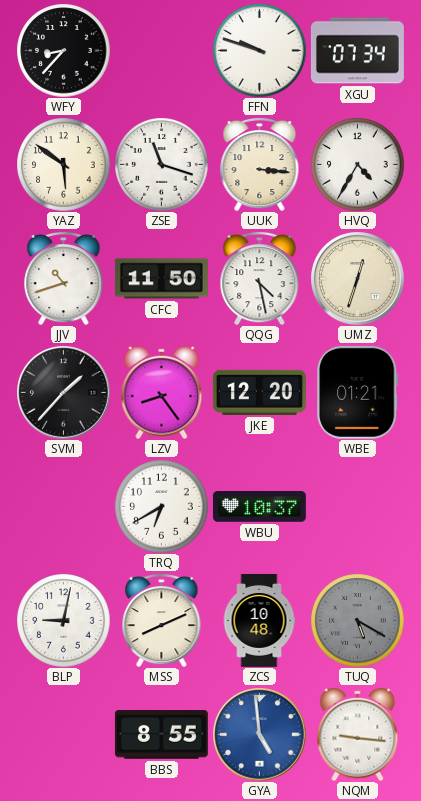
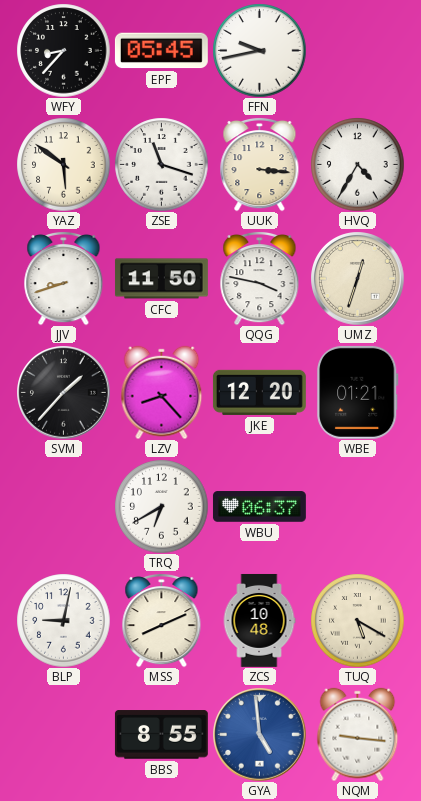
EPF: none -> 05:45
FFN: 9:48 -> 9:43
XGU: 07:34 -> none
JJV: 10:42 -> 8:42
QQG: 4:28 -> 3:47
LZV: 8:24 -> 8:23
WBU: 10:37 -> 06:37
TUQ dial: grey -> cream
